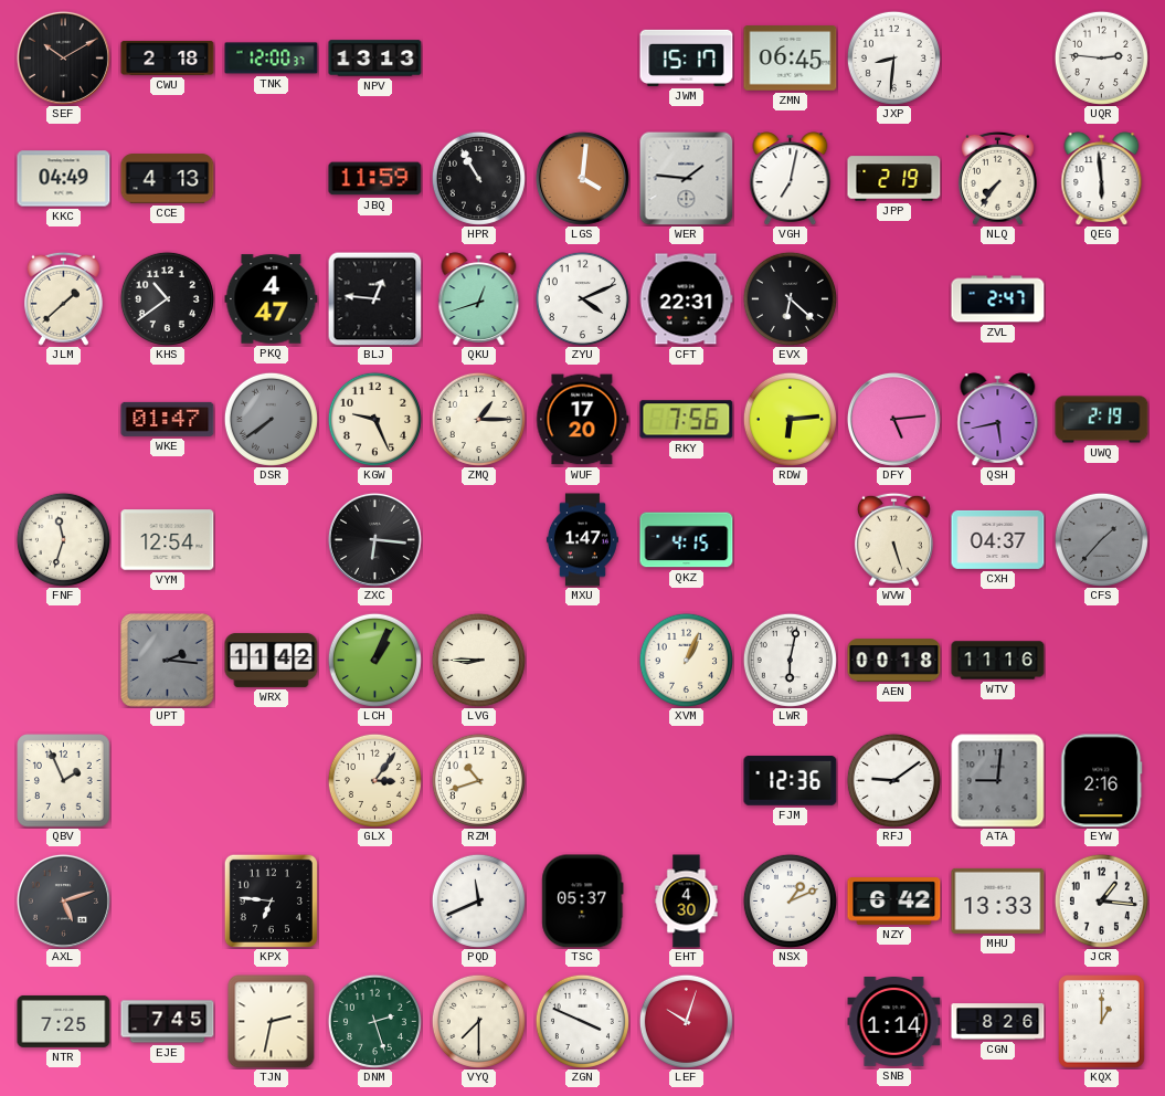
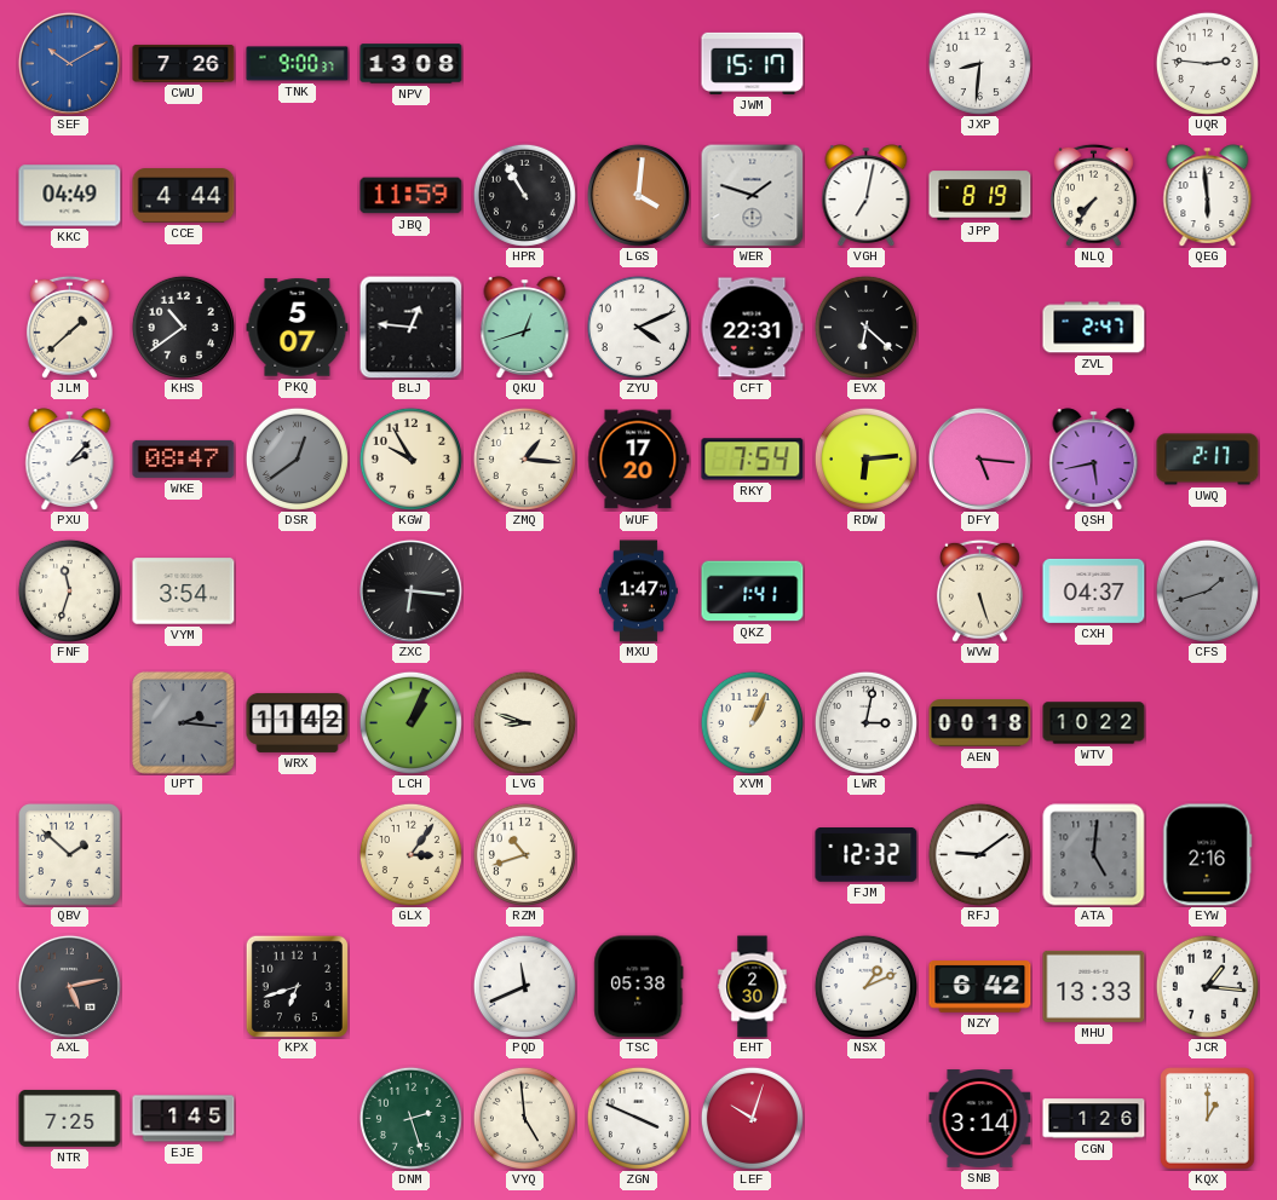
SEF dial: black -> blue
CWU: 2:18 -> 7:26
TNK: 12:00 -> 9:00
NPV: 13:13 -> 13:08
ZMN: 06:45 -> none
CCE: 4:13 -> 4:44
WER: 1:46 -> 1:48
JPP: 2:19 -> 8:19
PKQ: 4:47 -> 5:07
PXU: none -> 2:07
WKE: 01:47 -> 08:47
DSR: 7:39 -> 12:39
KGW: 9:26 -> 9:55
ZMQ: 1:15 -> 1:16
RKY: 7:56 -> 7:54
DFY: 5:14 -> 5:16
UWQ: 2:19 -> 2:17
VYM: 12:54 -> 3:54
QKZ: 4:15 -> 1:41
CFS: 1:37 -> 1:42
LVG: 8:45 -> 8:48
LWR: 6:02 -> 3:02
WTV: 11:16 -> 10:22
QBV: 1:56 -> 1:52
FJM: 12:36 -> 12:32
ATA: 9:01 -> 5:01
AXL: 5:12 -> 5:13
KPX: 6:46 -> 6:42
TSC: 05:37 -> 05:38
EHT: 4:30 -> 2:30
EJE: 7:45 -> 1:45
TJN: 2:32 -> none
VYQ: 7:30 -> 4:59
SNB: 1:14 -> 3:14
CGN: 8:26 -> 1:26
